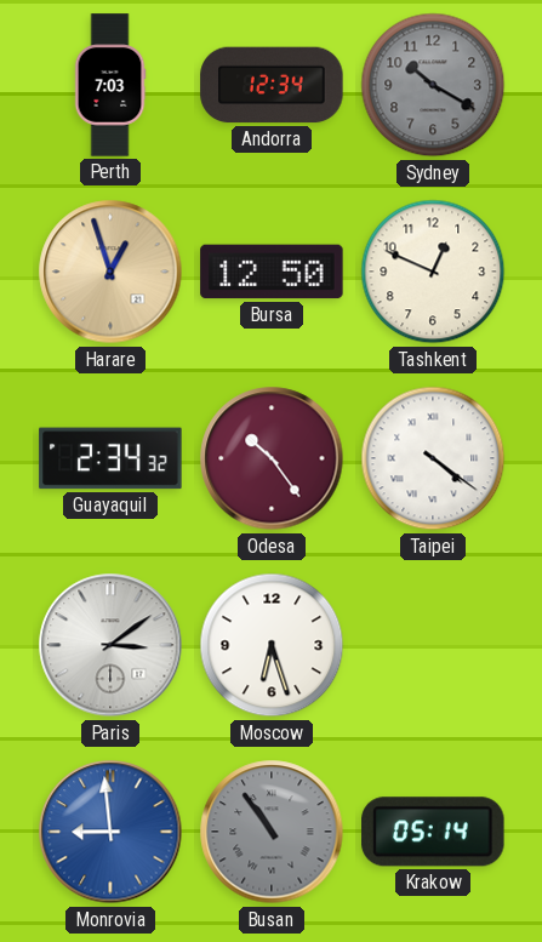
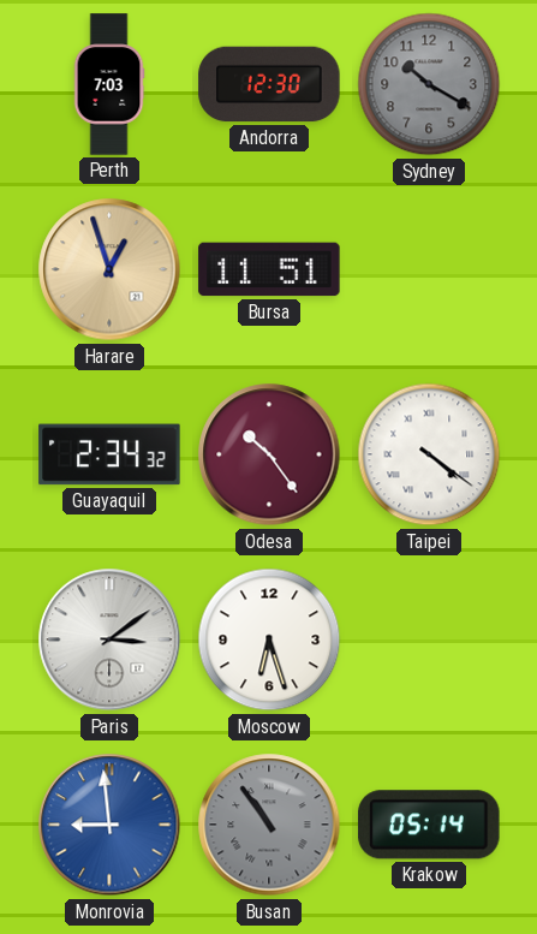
Andorra: 12:34 -> 12:30
Bursa: 12:50 -> 11:51
Tashkent: 12:49 -> none
